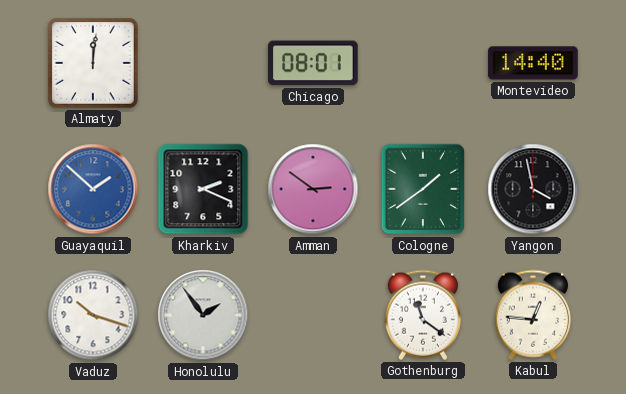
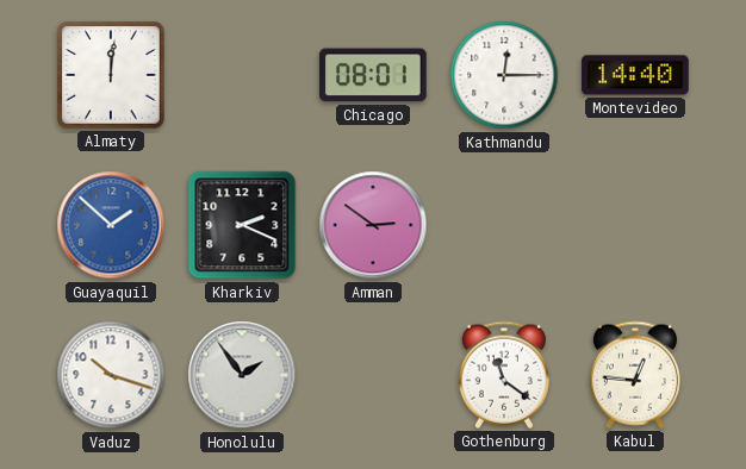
Kathmandu: none -> 12:15
Cologne: 1:39 -> none
Yangon: 3:58 -> none
